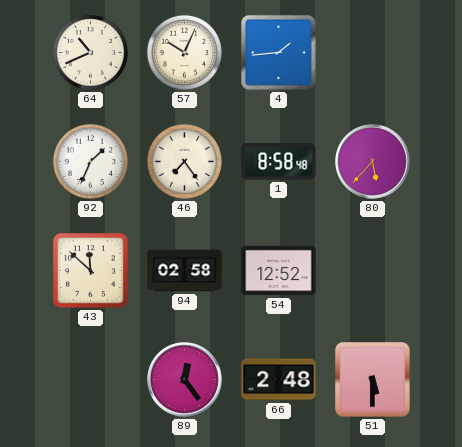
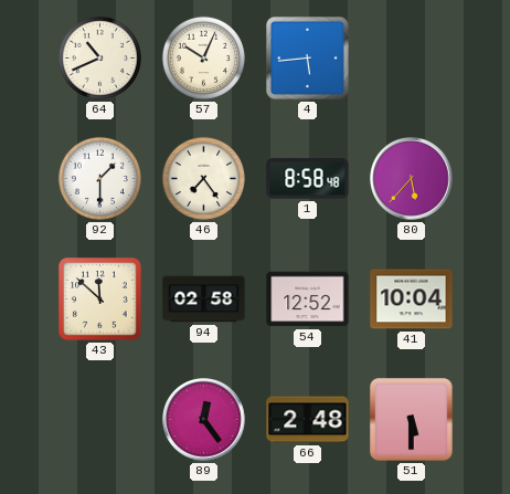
4: 1:44 -> 5:44
92: 1:34 -> 1:30
41: none -> 10:04
